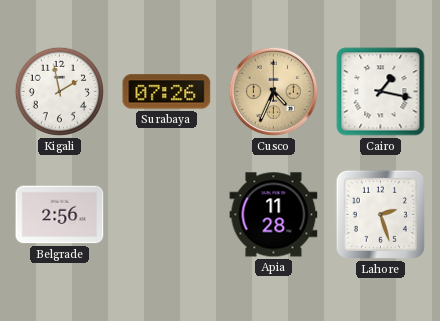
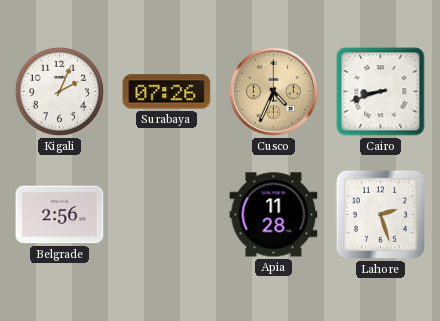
Kigali: 1:58 -> 2:04
Cairo: 1:17 -> 8:42
